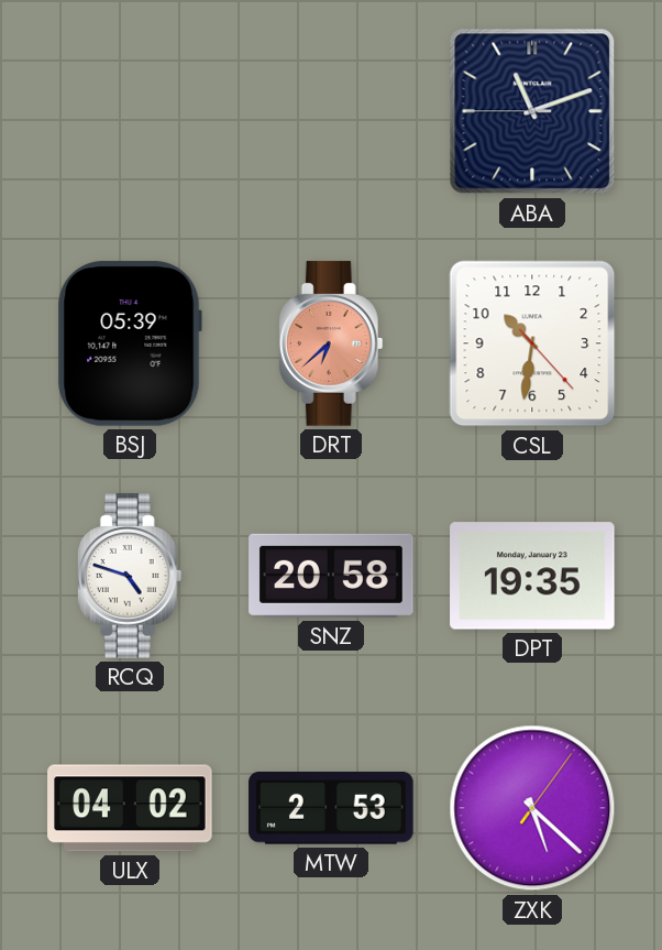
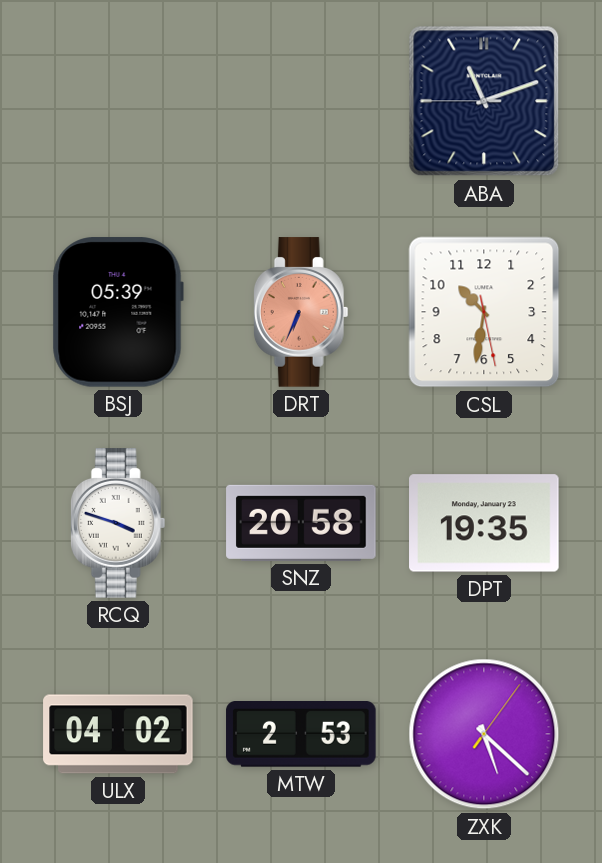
DRT: 6:38 -> 6:34
CSL: 10:31:23 -> 10:31:28
RCQ: 4:48 -> 3:48
